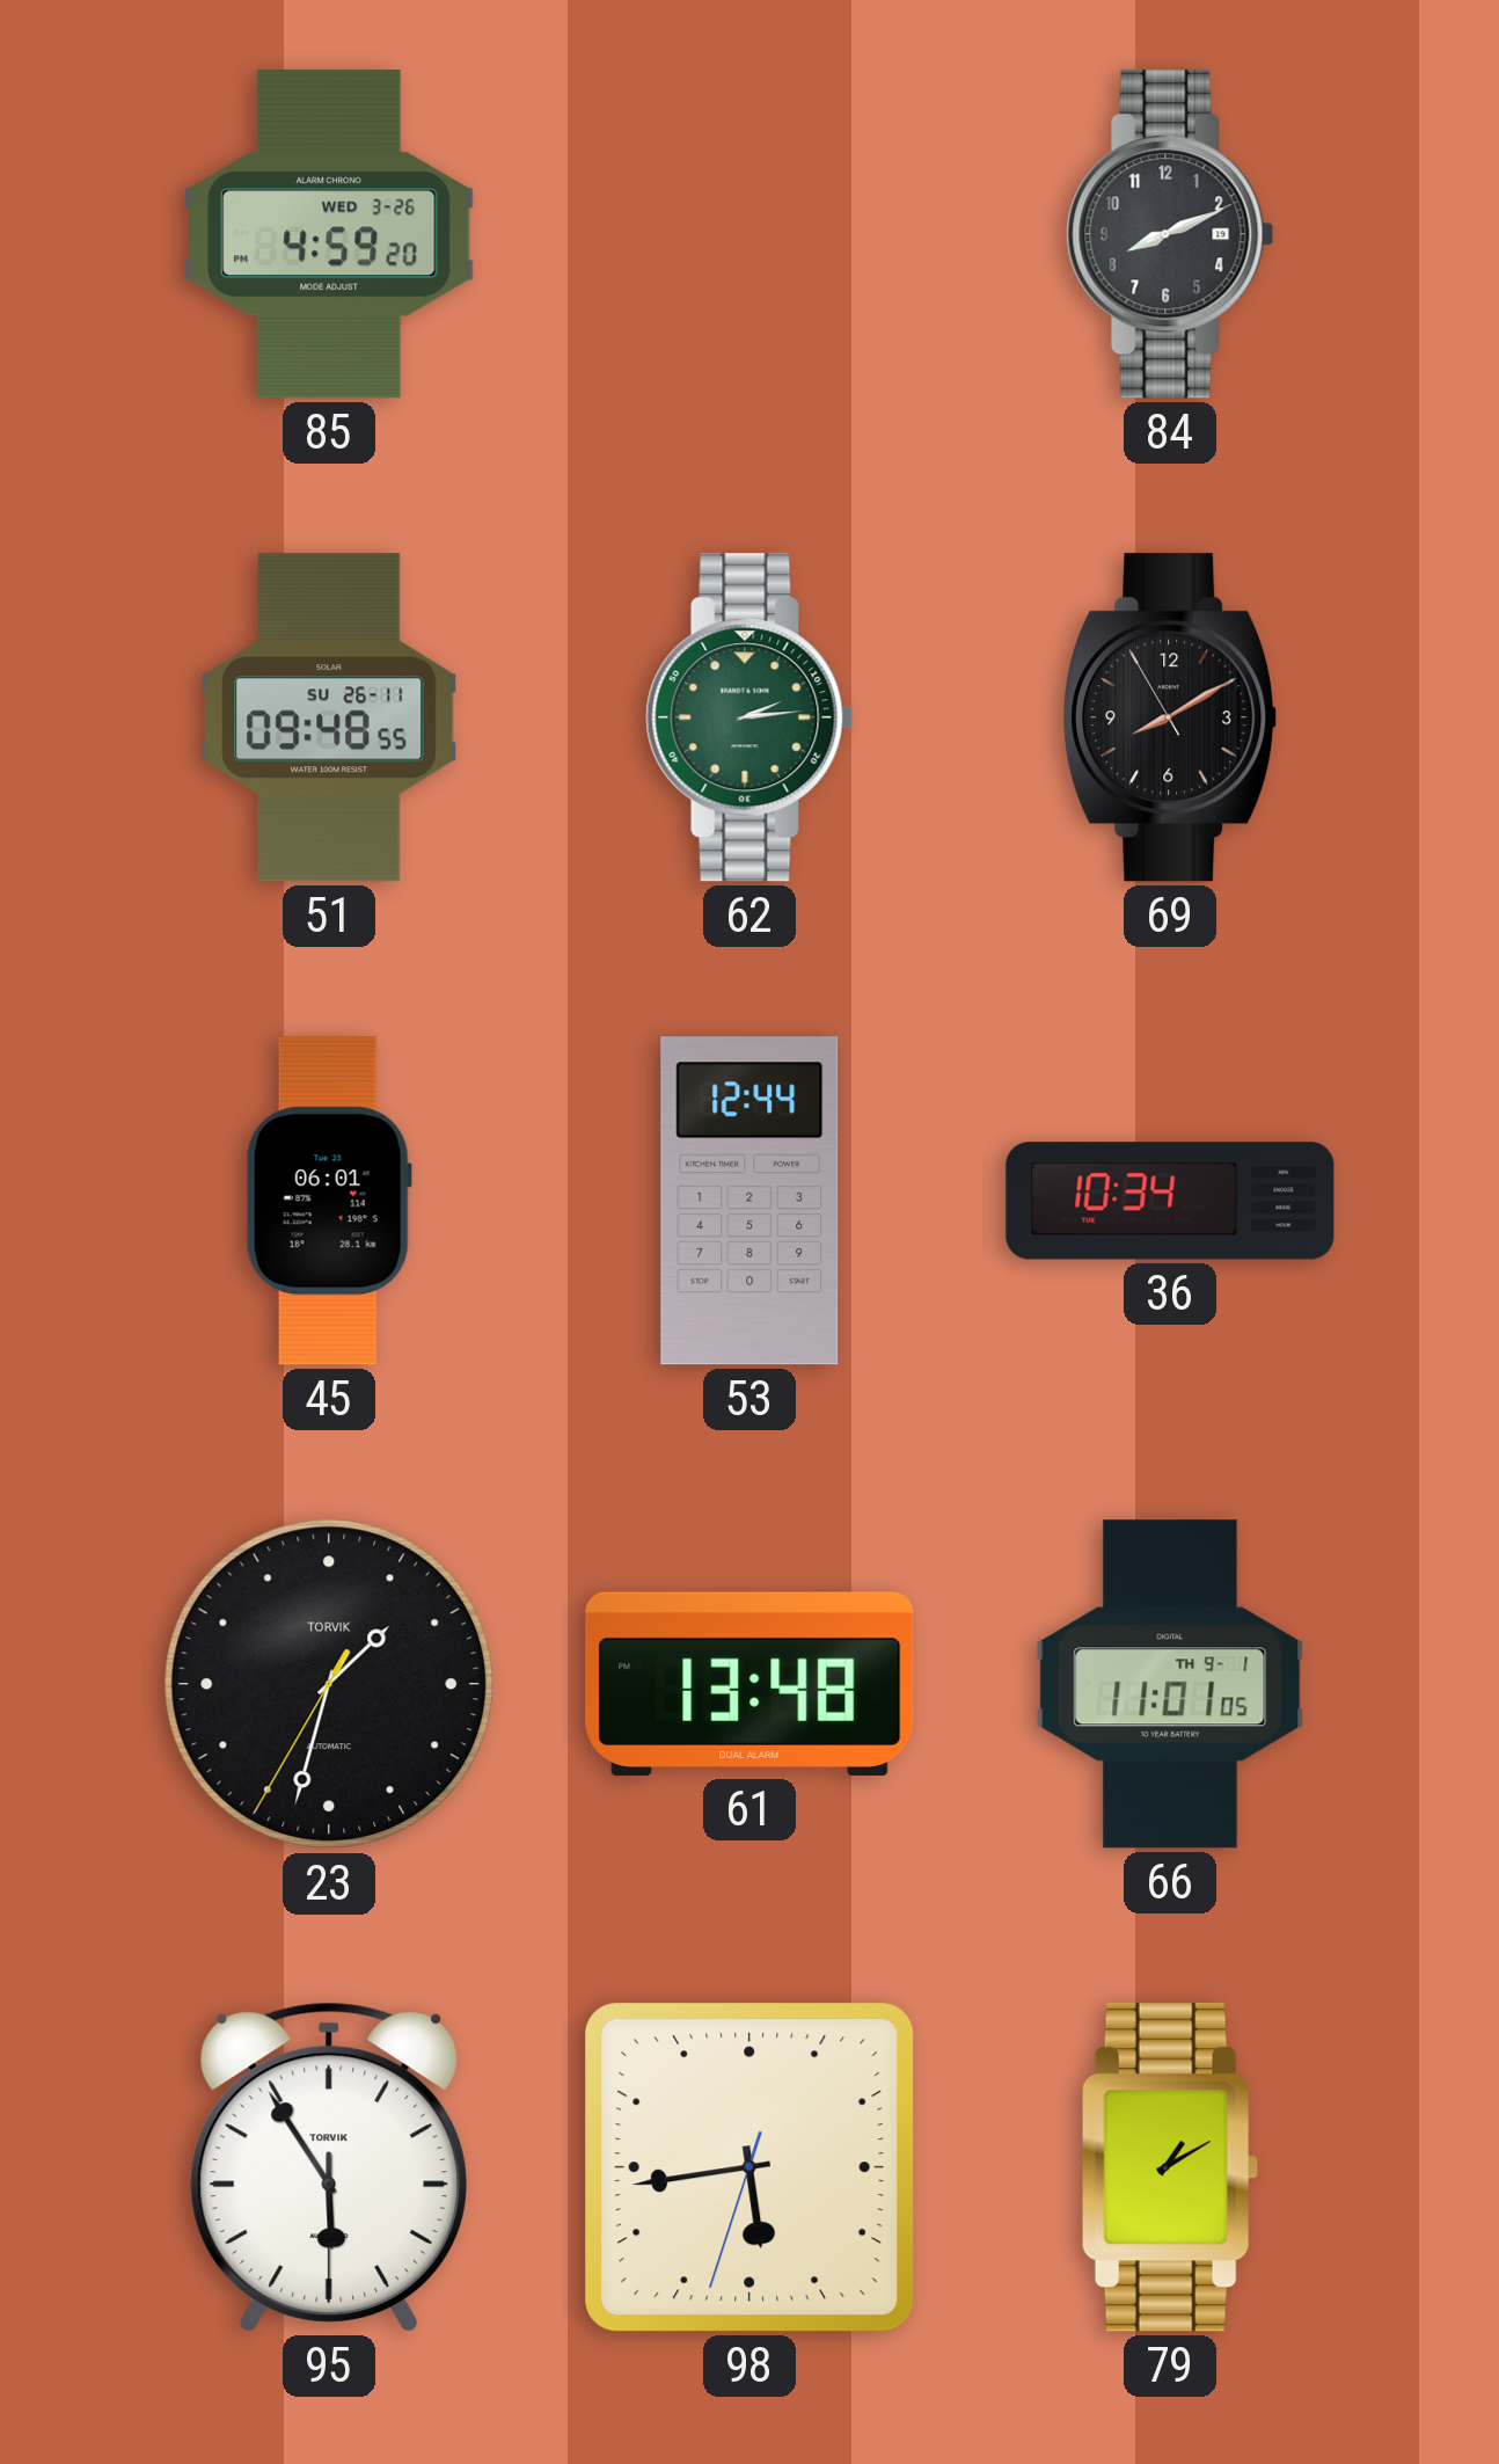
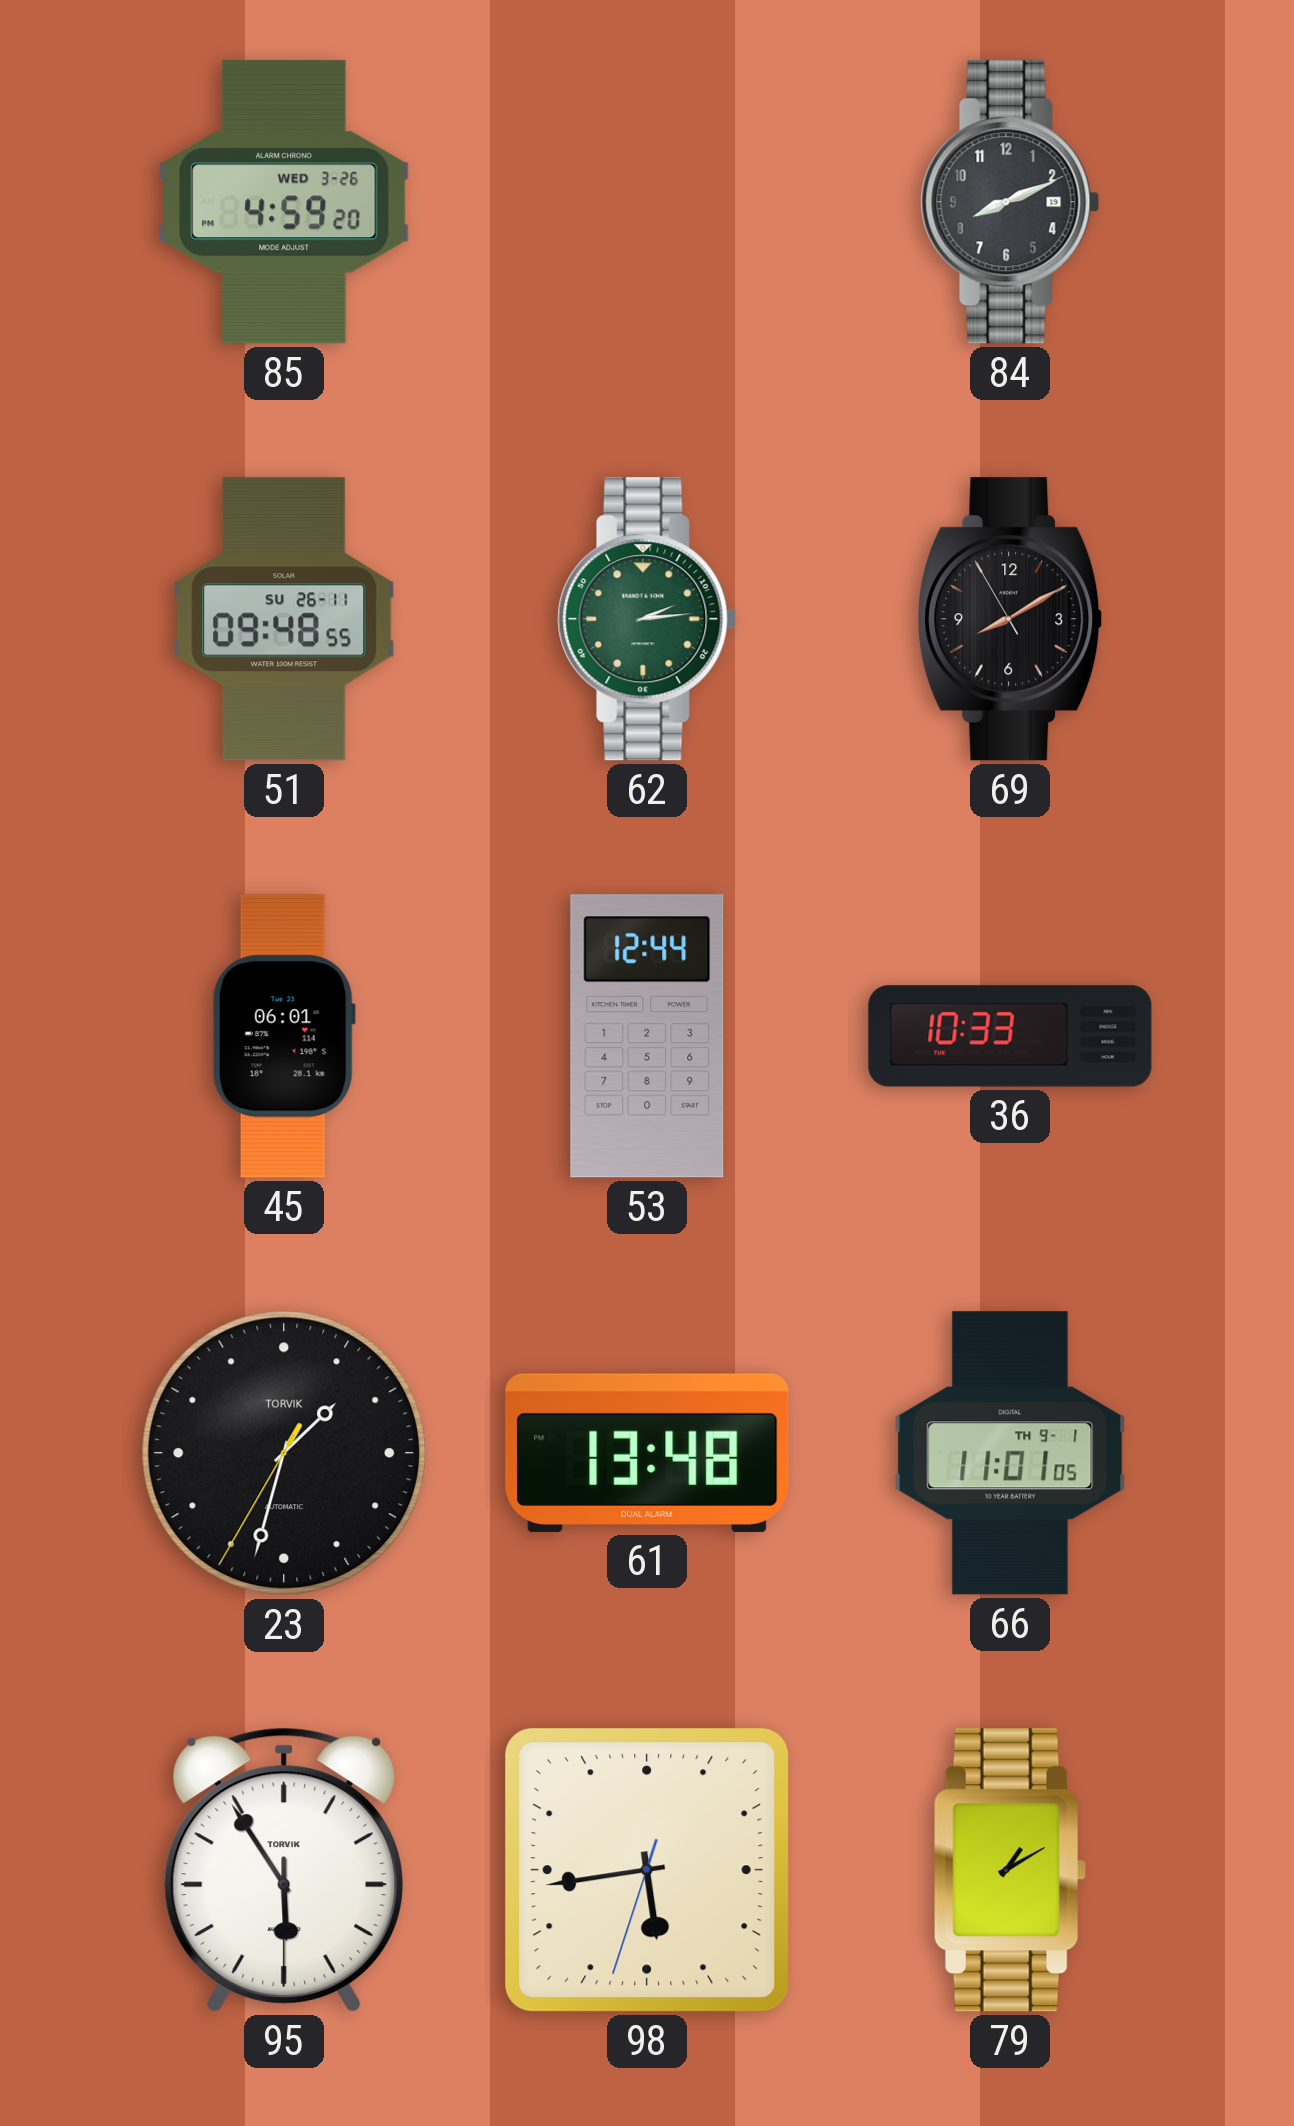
36: 10:34 -> 10:33
